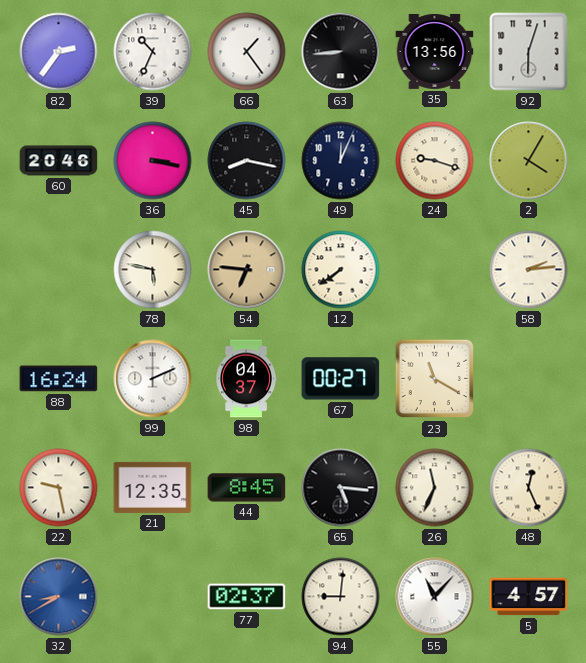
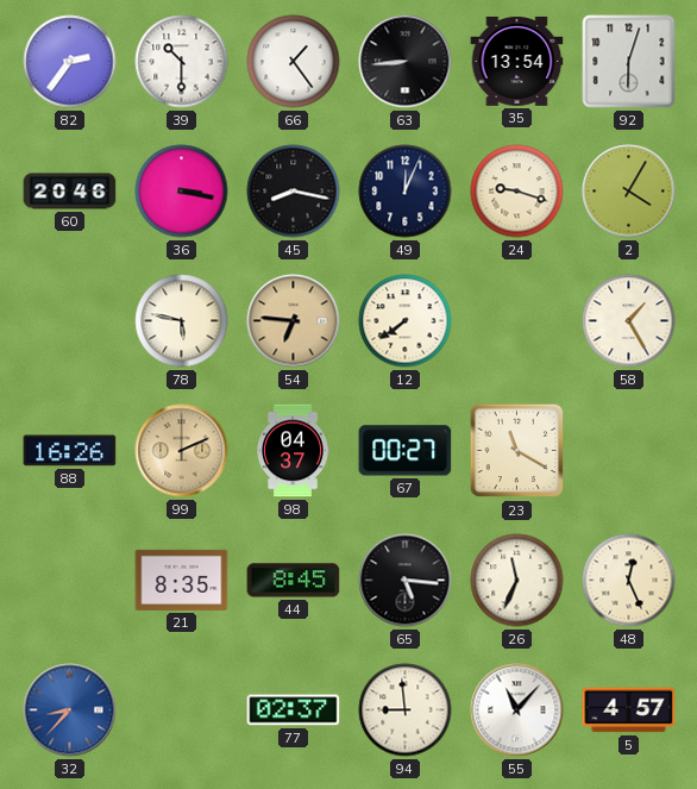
39: 10:34 -> 10:30
35: 13:56 -> 13:54
58: 2:14 -> 1:25
88: 16:24 -> 16:26
99 dial: white -> champagne
22: 9:28 -> none
21: 12:35 -> 8:35
32: 8:40 -> 8:37
94: 9:01 -> 8:59
